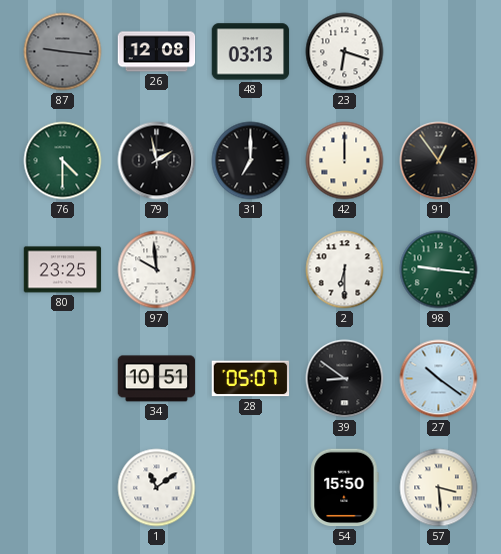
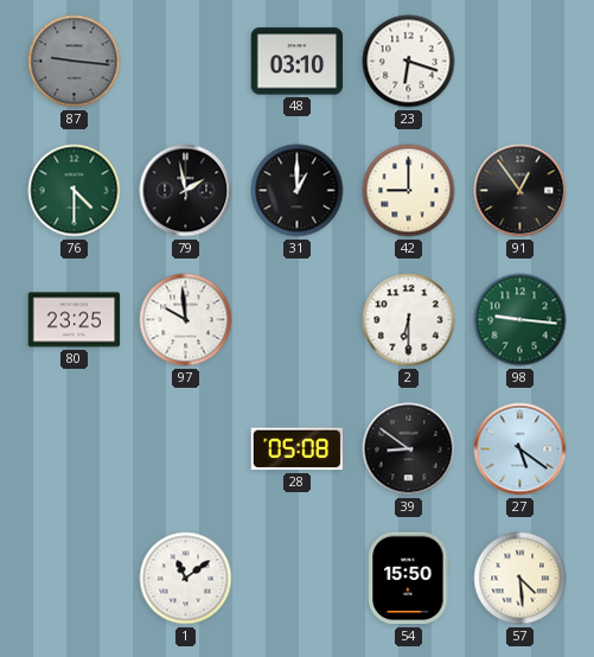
26: 12:08 -> none
48: 03:13 -> 03:10
31: 7:00 -> 1:00
42: 12:00 -> 9:00
34: 10:51 -> none
28: 05:07 -> 05:08
27: 10:21 -> 5:21
57: 3:29 -> 4:29
